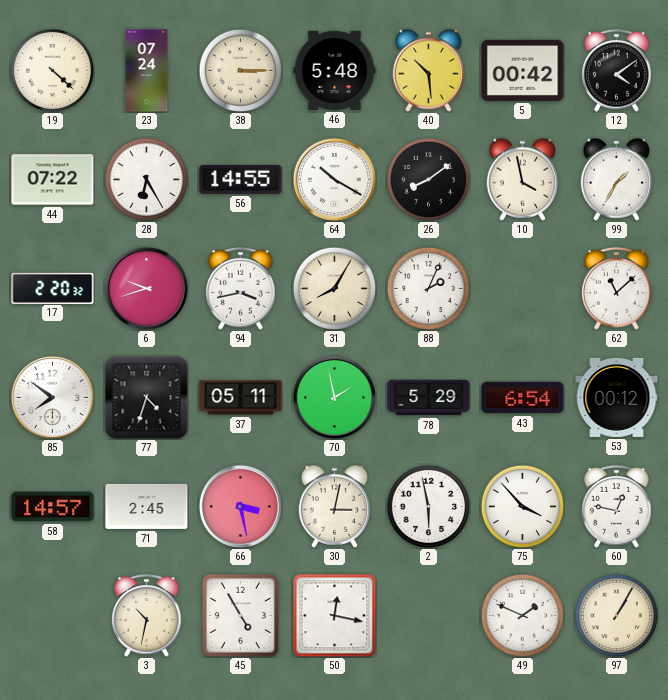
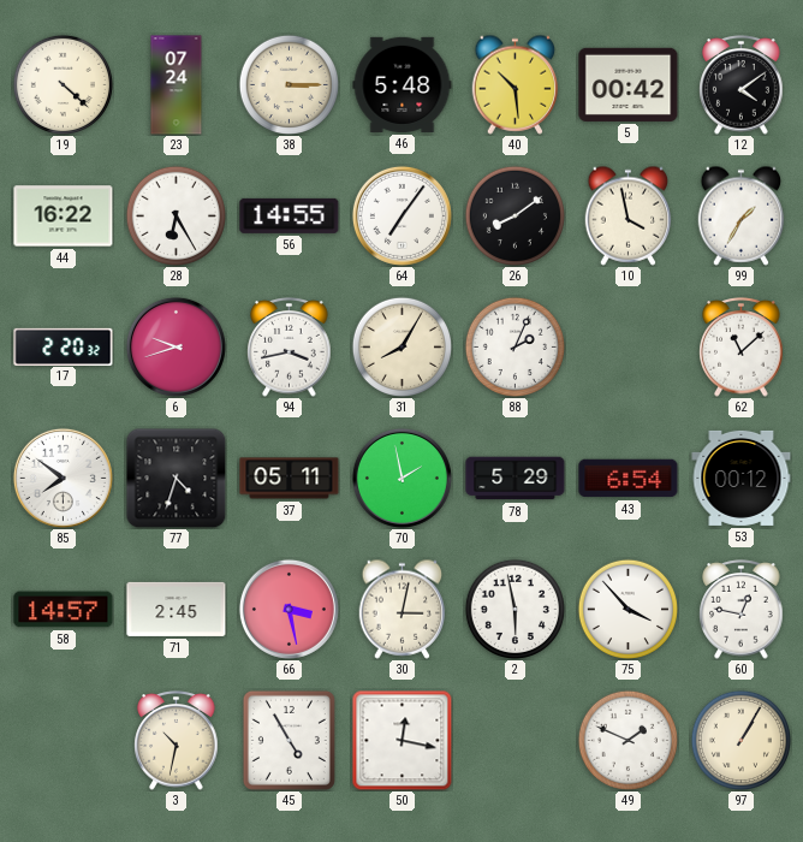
44: 07:22 -> 16:22
64: 10:20 -> 7:06
